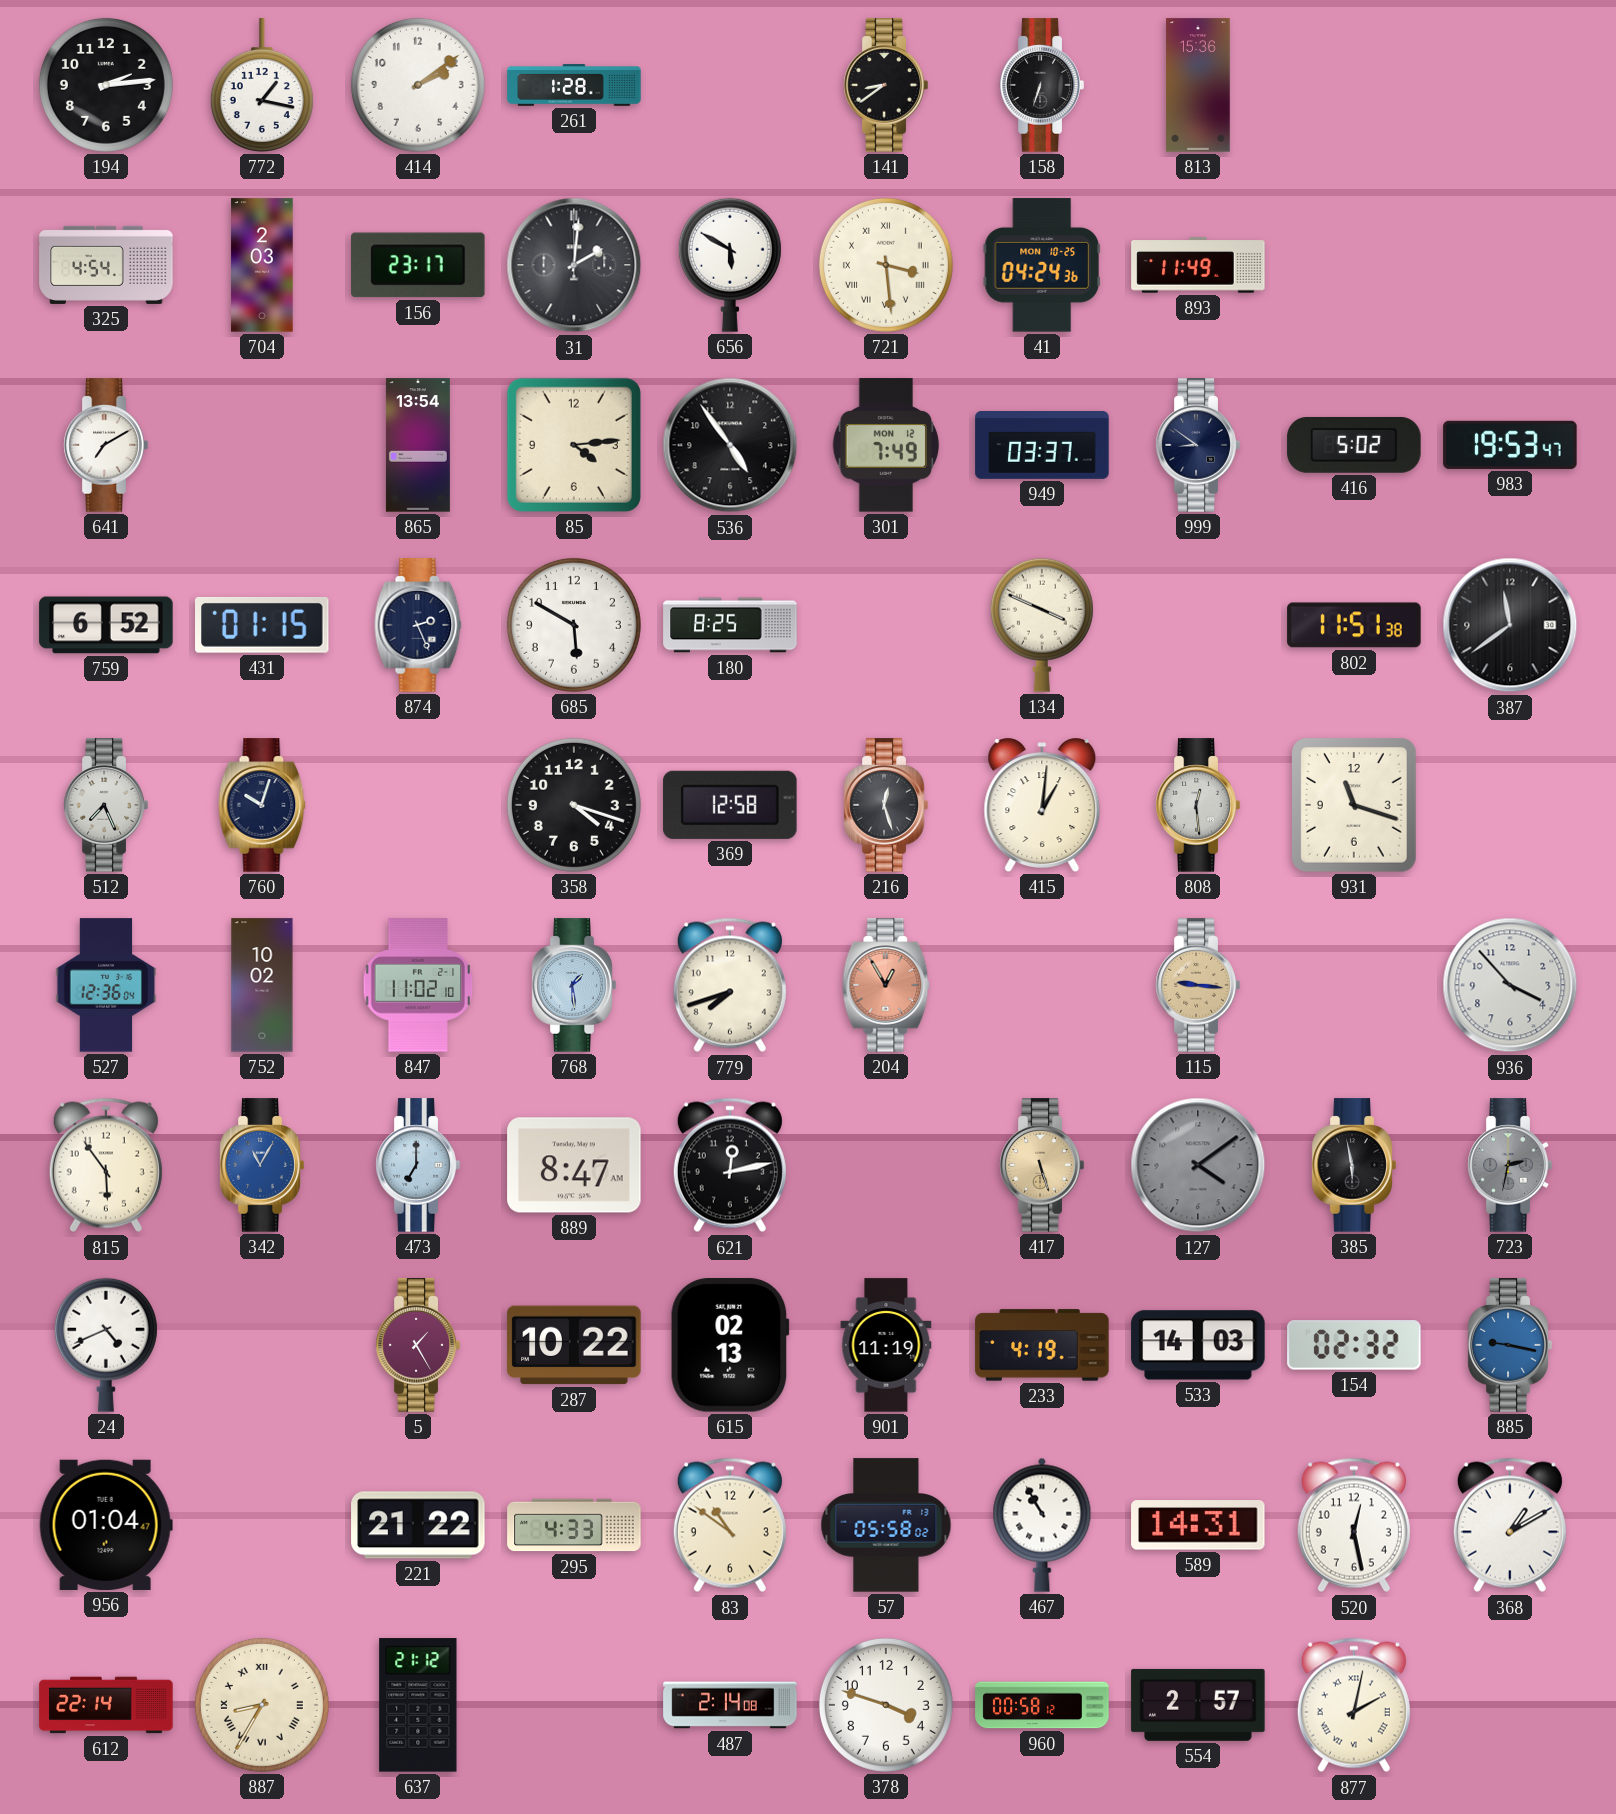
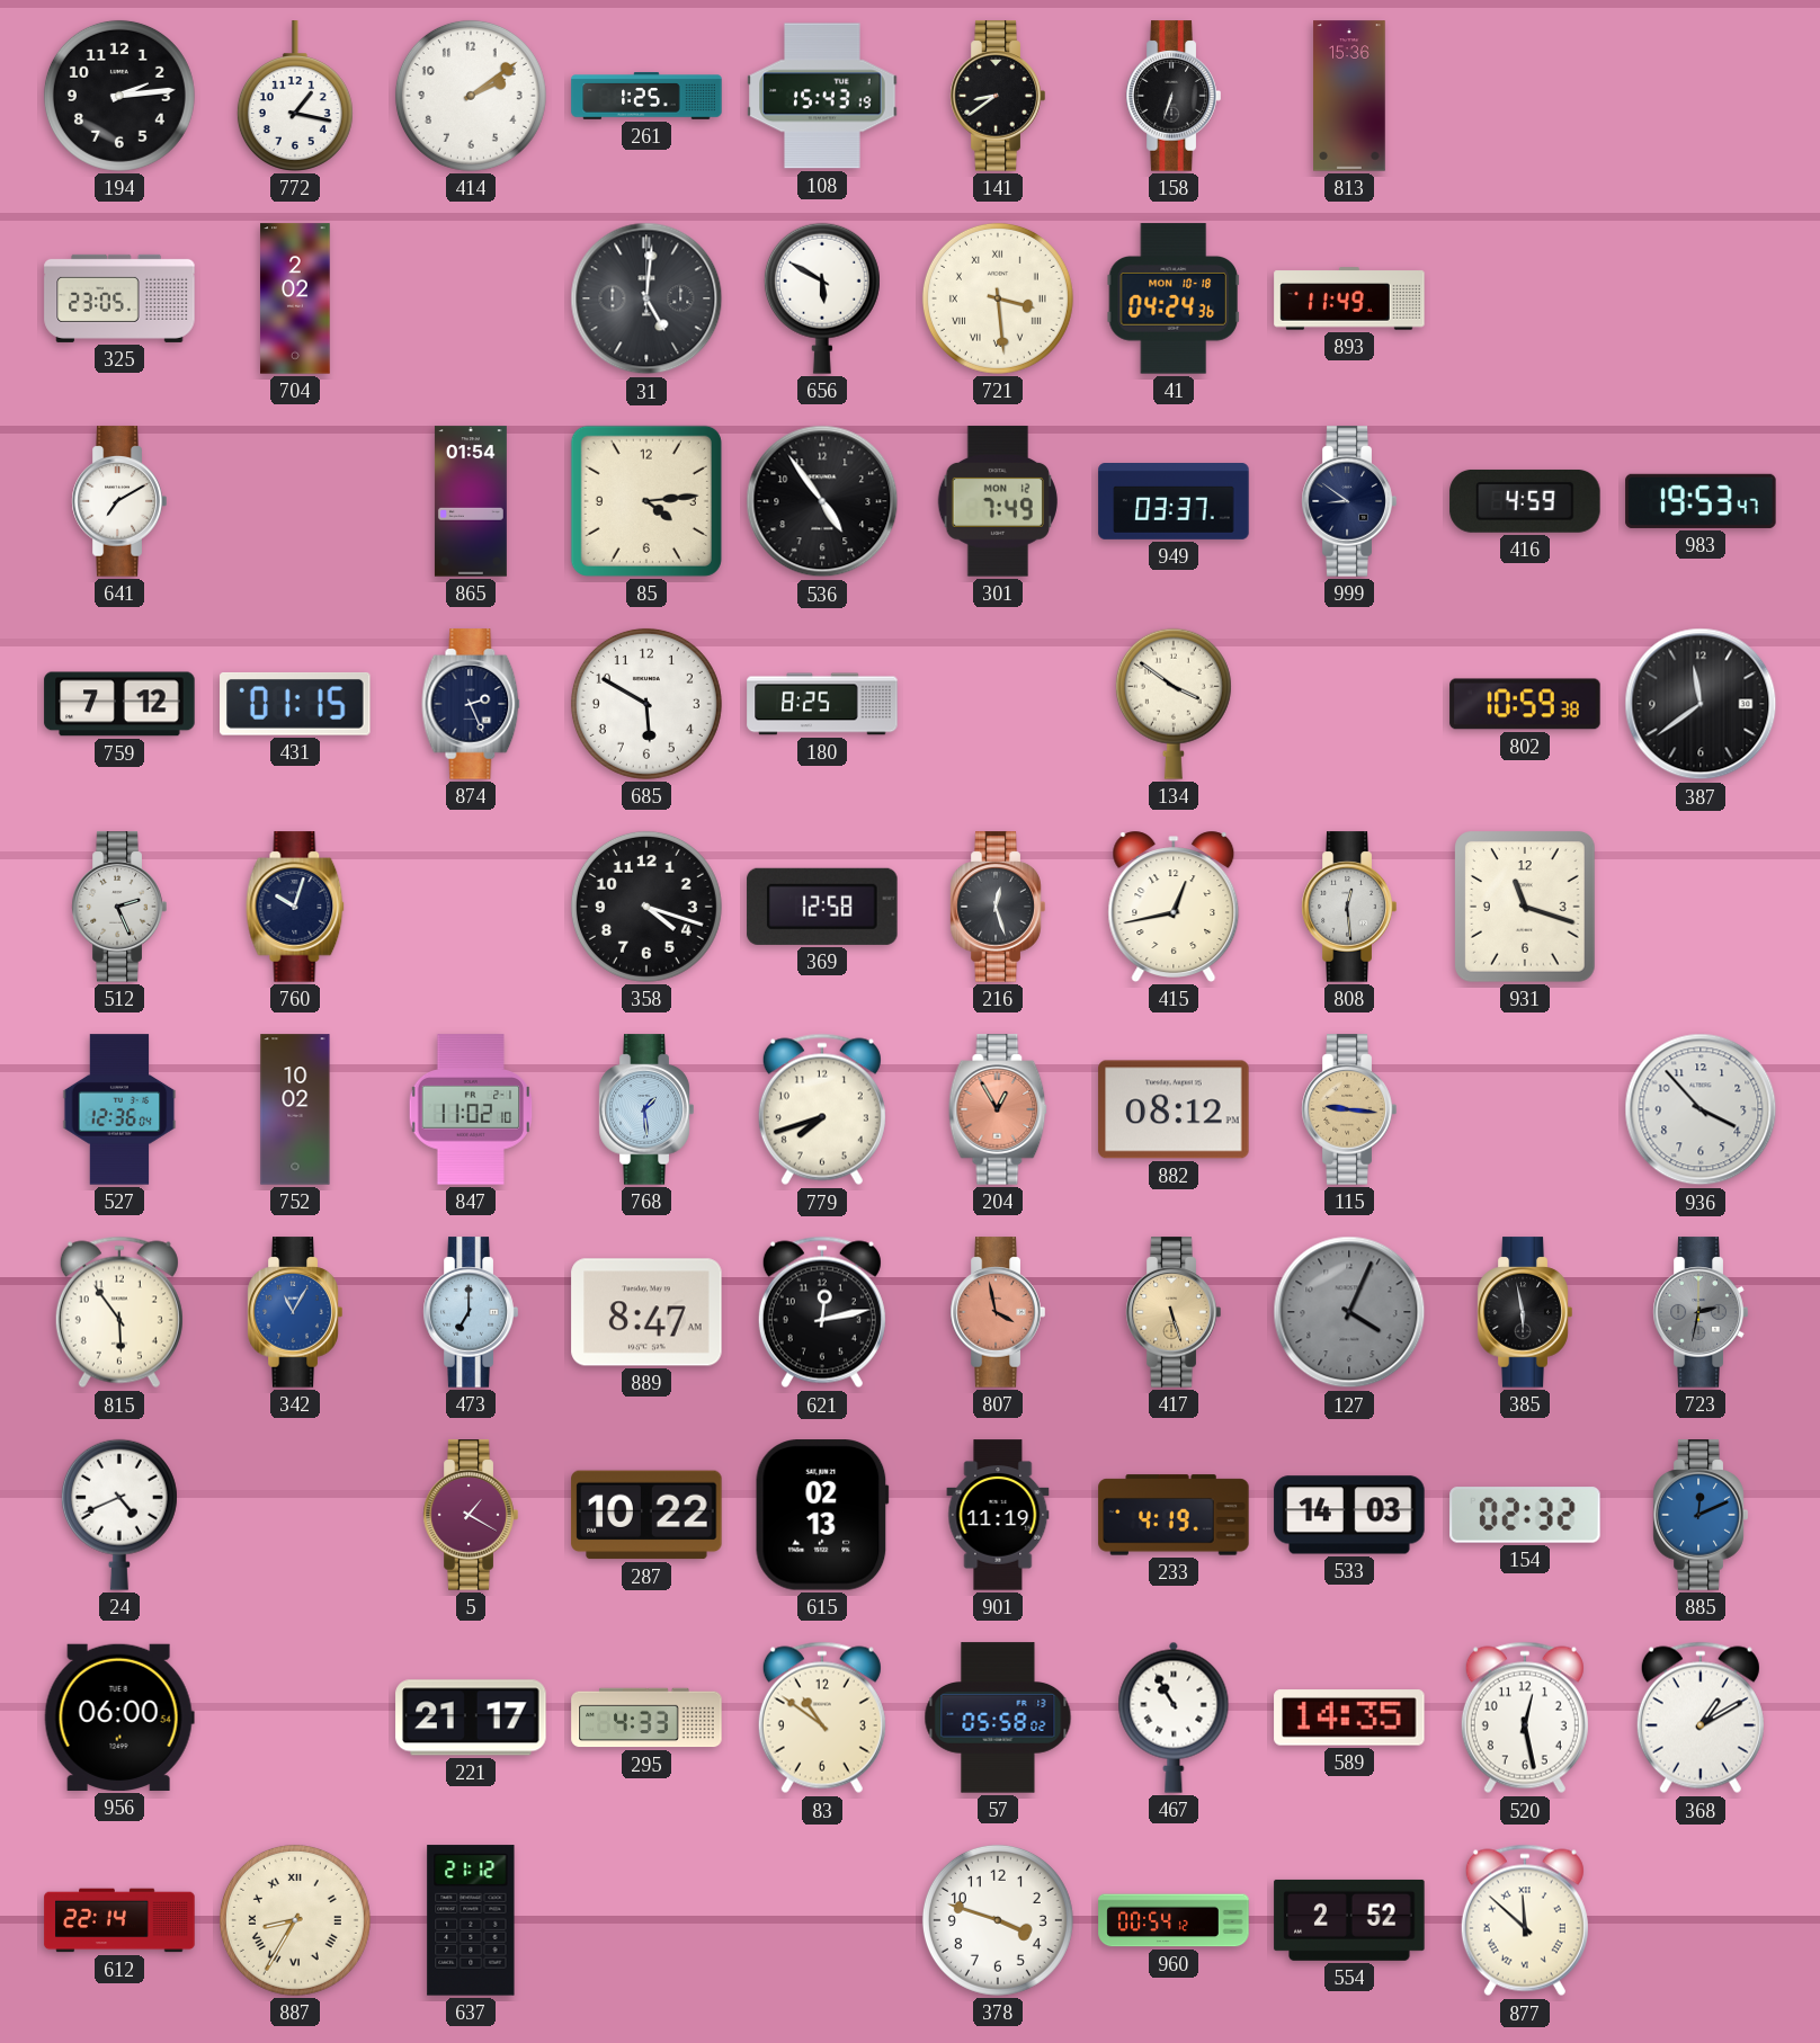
261: 1:28 -> 1:25
108: none -> 15:43
325: 4:54 -> 23:05
704: 2:03 -> 2:02
156: 23:17 -> none
31: 2:01 -> 5:01
41 date: MON 10-25 -> MON 10-18
865: 13:54 -> 01:54
416: 5:02 -> 4:59
759: 6:52 -> 7:12
134: 3:49 -> 3:51
802: 11:51 -> 10:59
512: 7:26 -> 2:26
415: 1:01 -> 12:43
882: none -> 08:12
807: none -> 3:58
127: 4:09 -> 4:04
5: 1:25 -> 1:20
885: 9:17 -> 12:11
956: 01:04 -> 06:00
221: 21:22 -> 21:17
589: 14:31 -> 14:35
487: 2:14 -> none
960: 00:58 -> 00:54
554: 2:57 -> 2:52
877: 2:02 -> 11:52
